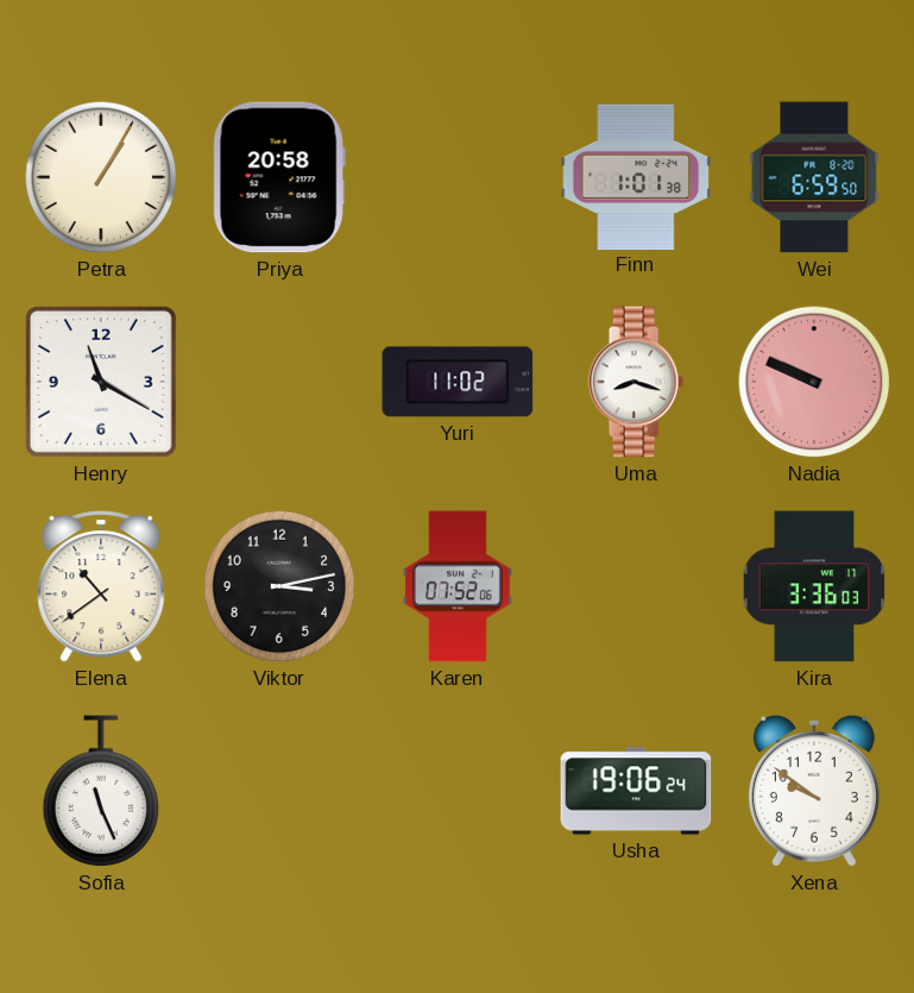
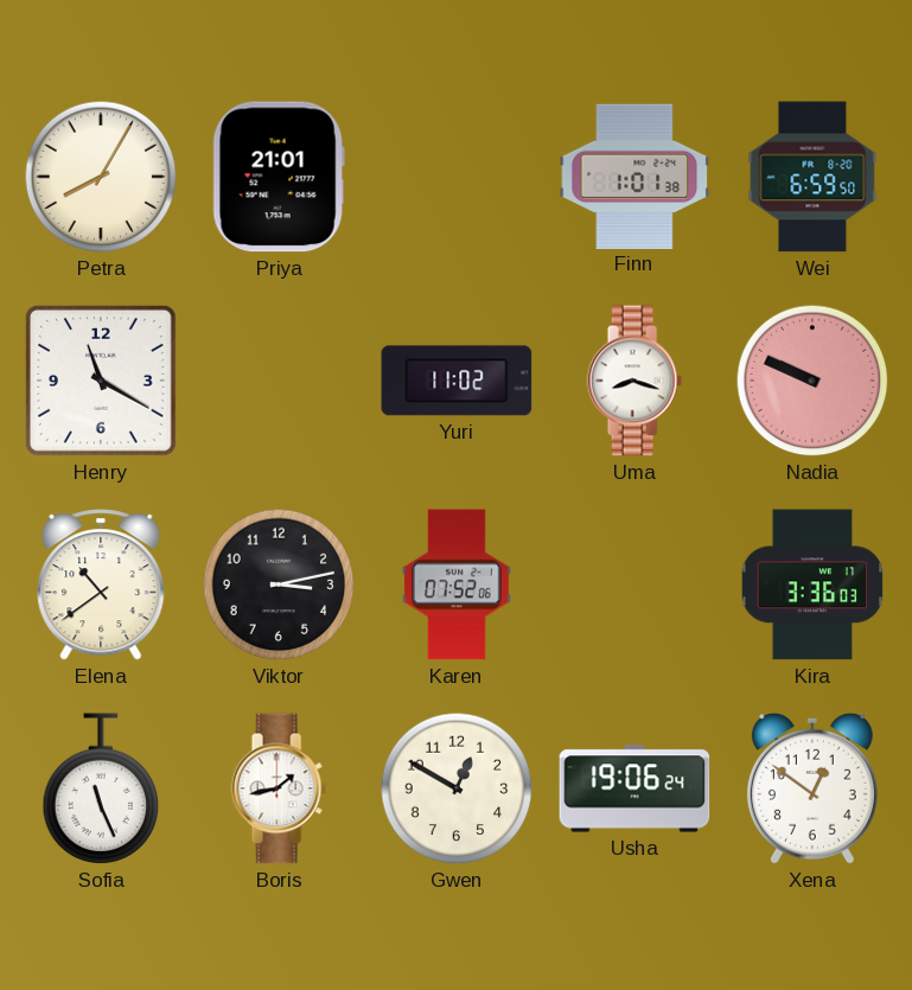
Petra: 1:05 -> 8:05
Priya: 20:58 -> 21:01
Boris: none -> 1:43
Gwen: none -> 12:50
Xena: 9:51 -> 12:51
